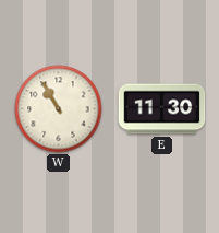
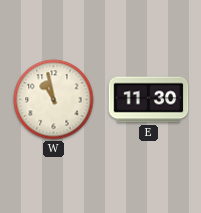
W: 10:55 -> 10:58
